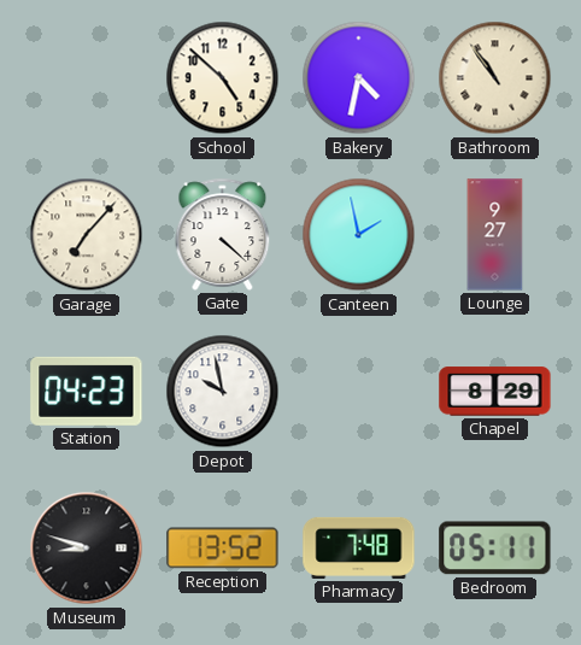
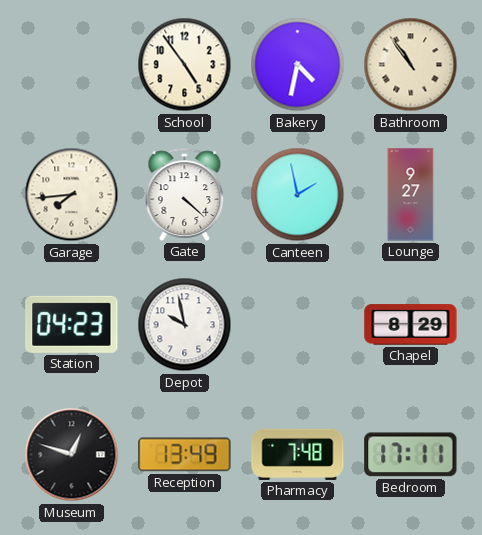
School: 4:52 -> 4:54
Garage: 7:07 -> 7:44
Museum: 8:48 -> 12:48
Reception: 13:52 -> 13:49
Bedroom: 05:11 -> 17:11
